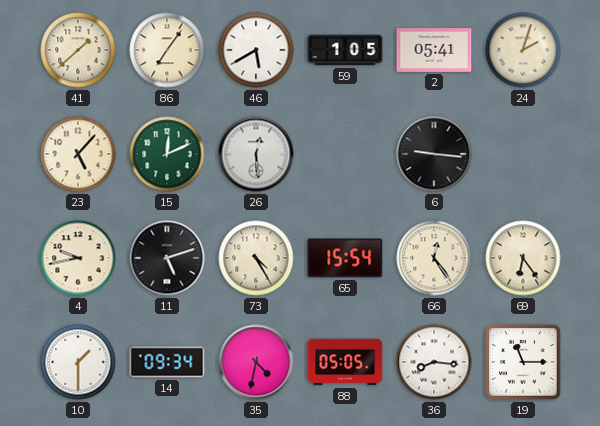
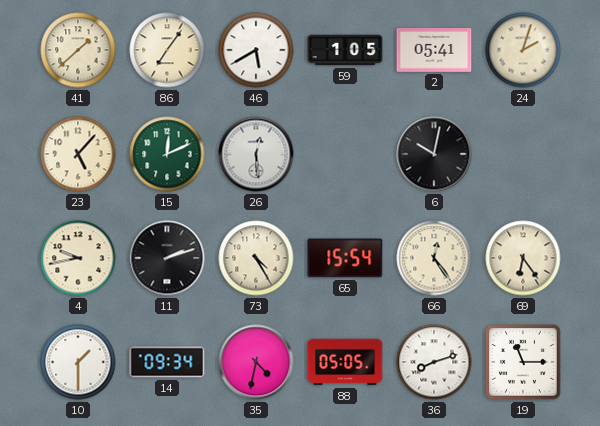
6: 9:16 -> 10:02
11: 5:12 -> 2:12
36: 8:16 -> 8:12
